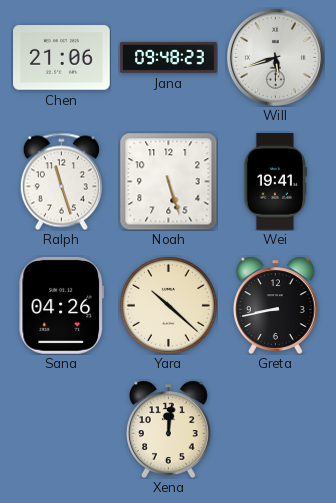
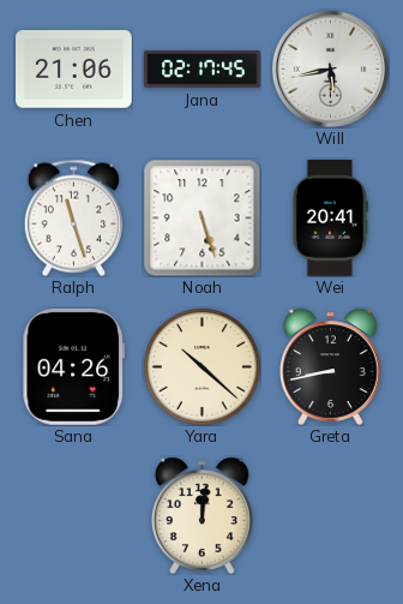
Jana: 09:48 -> 02:17
Will: 5:42 -> 5:43
Wei: 19:41 -> 20:41
